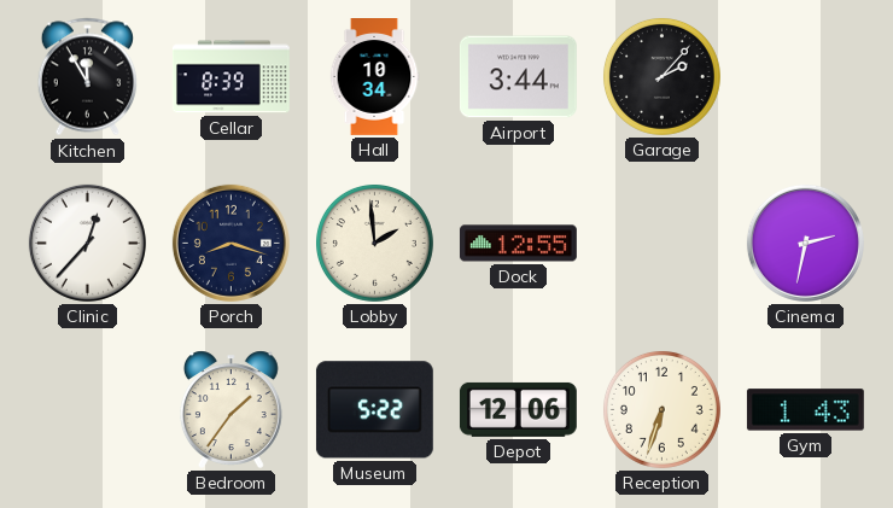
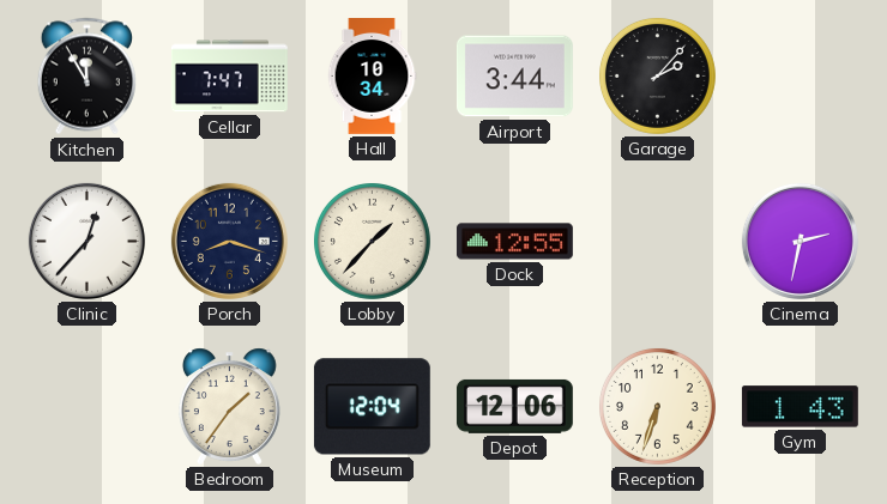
Cellar: 8:39 -> 7:47
Lobby: 1:59 -> 1:37
Museum: 5:22 -> 12:04
